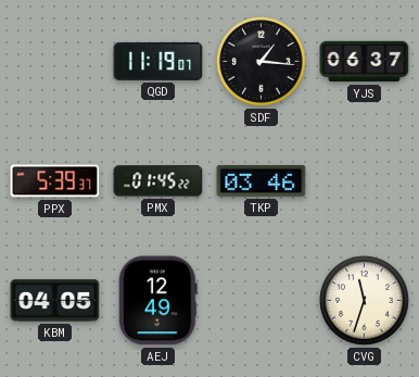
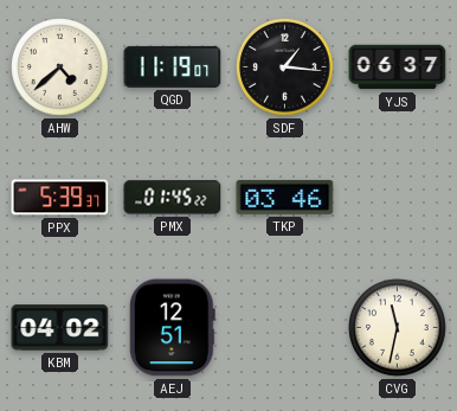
AHW: none -> 4:38
KBM: 04:05 -> 04:02
AEJ: 12:49 -> 12:51
CVG: 11:33 -> 11:32
